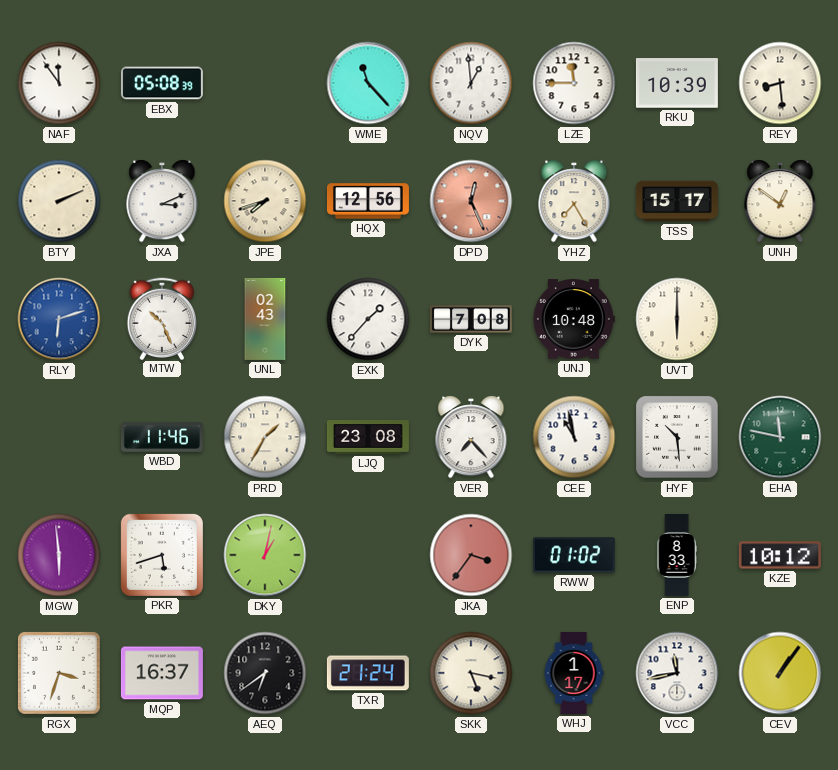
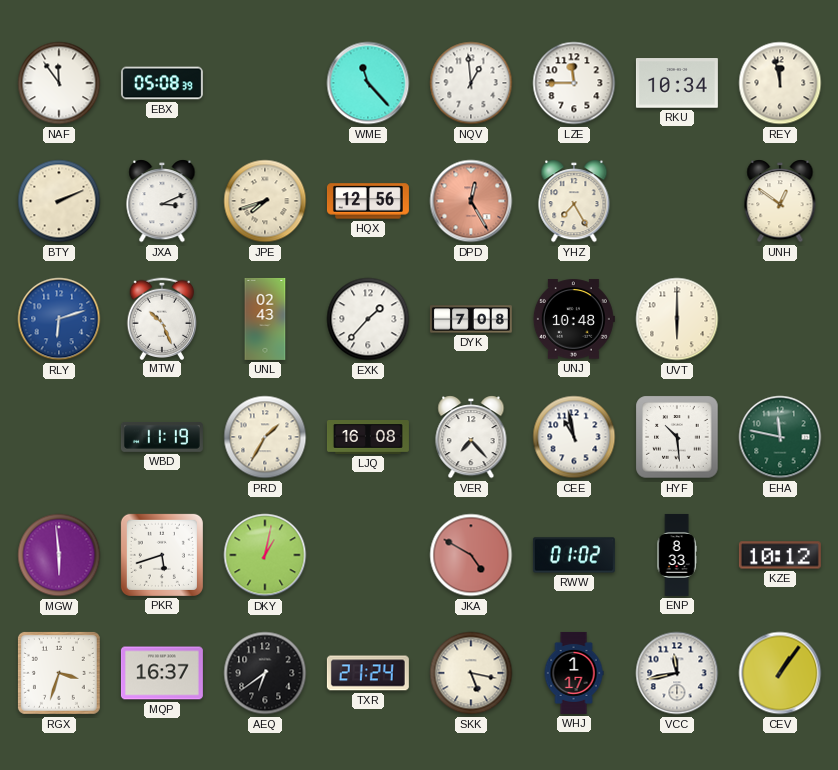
RKU: 10:39 -> 10:34
REY: 8:29 -> 11:58
DPD: 12:26 -> 12:25
TSS: 15:17 -> none
WBD: 11:46 -> 11:19
LJQ: 23:08 -> 16:08
JKA: 3:36 -> 4:50
